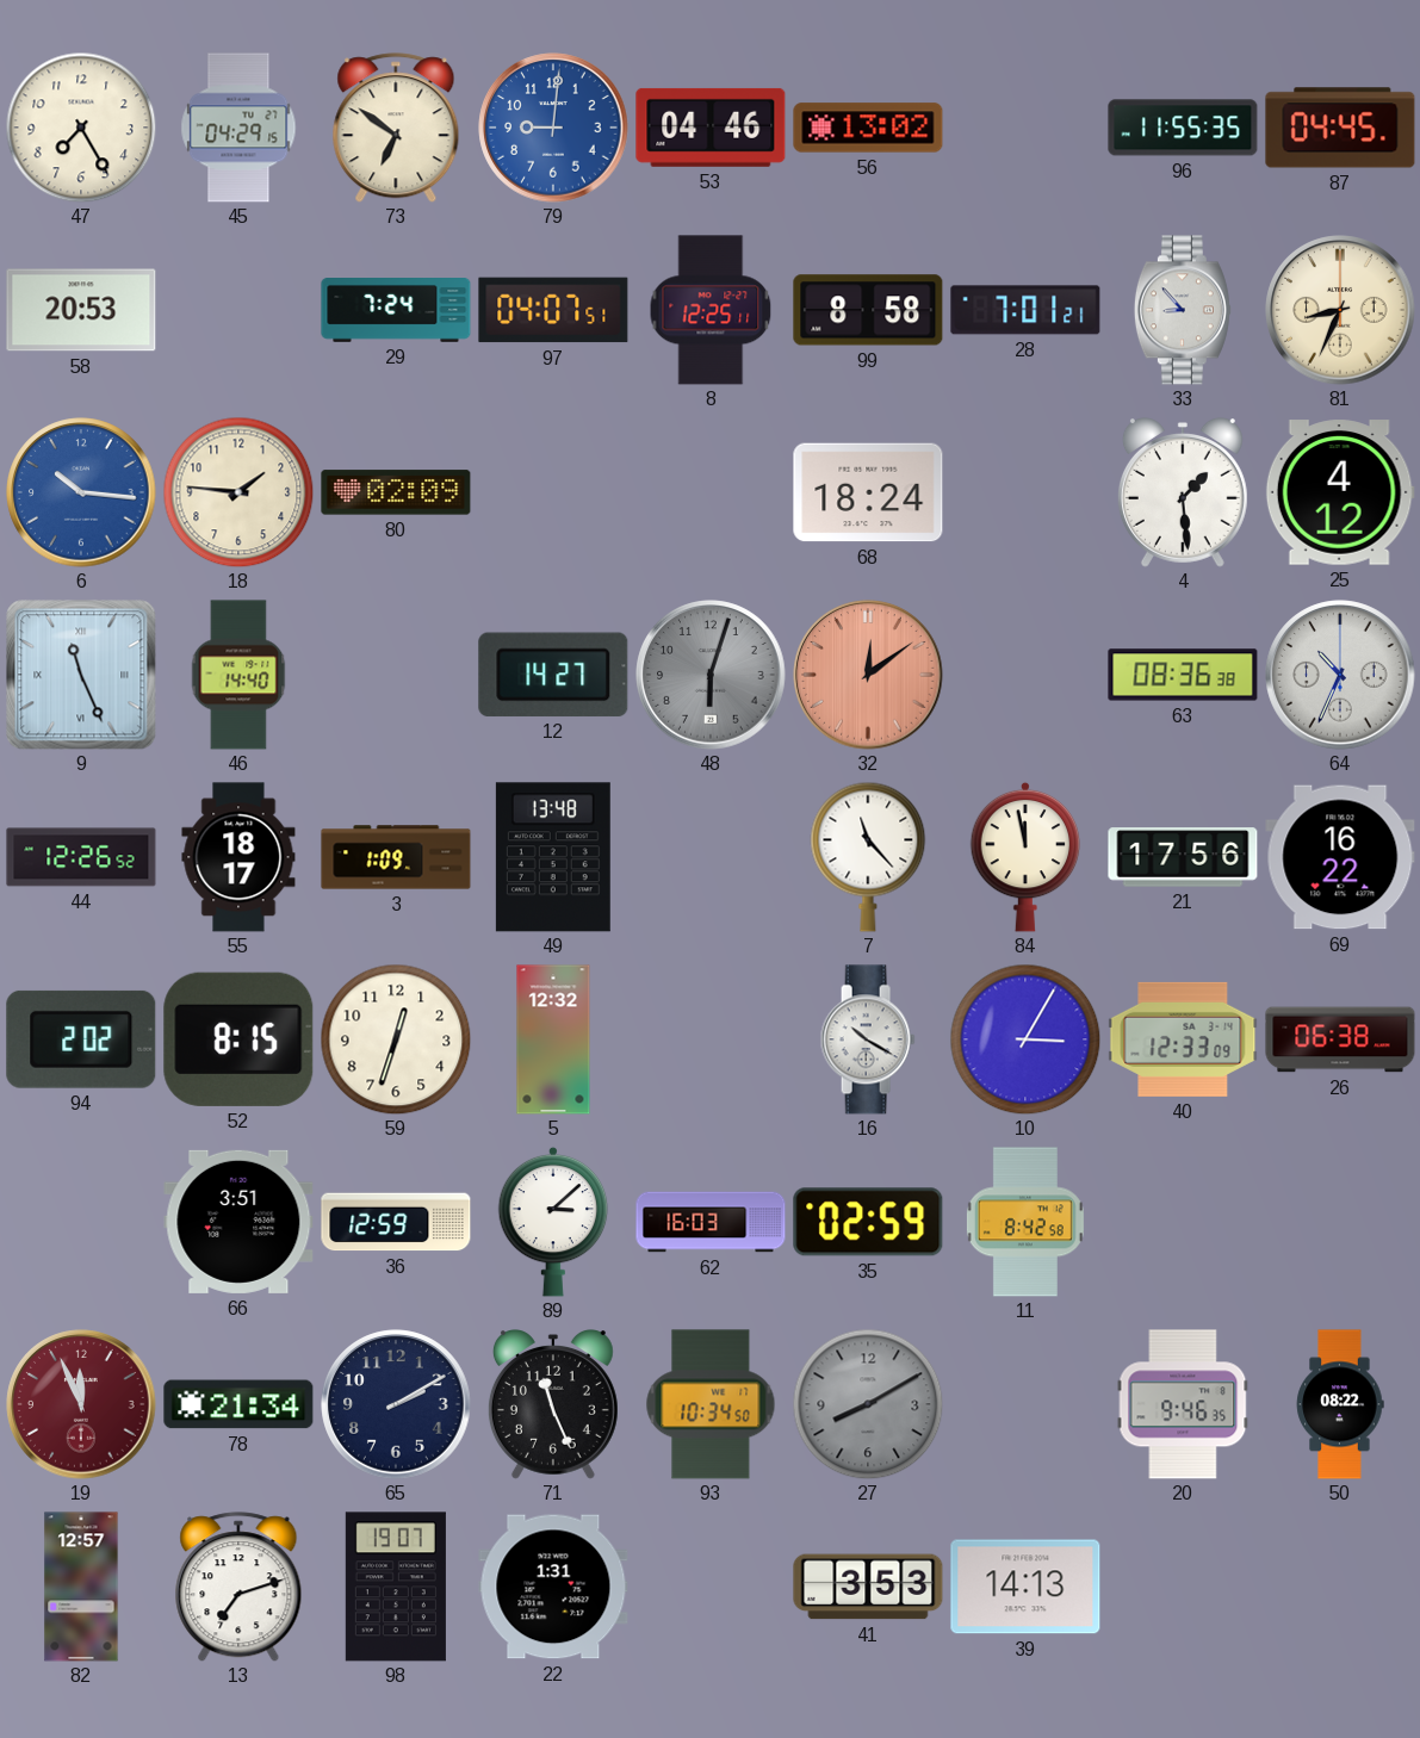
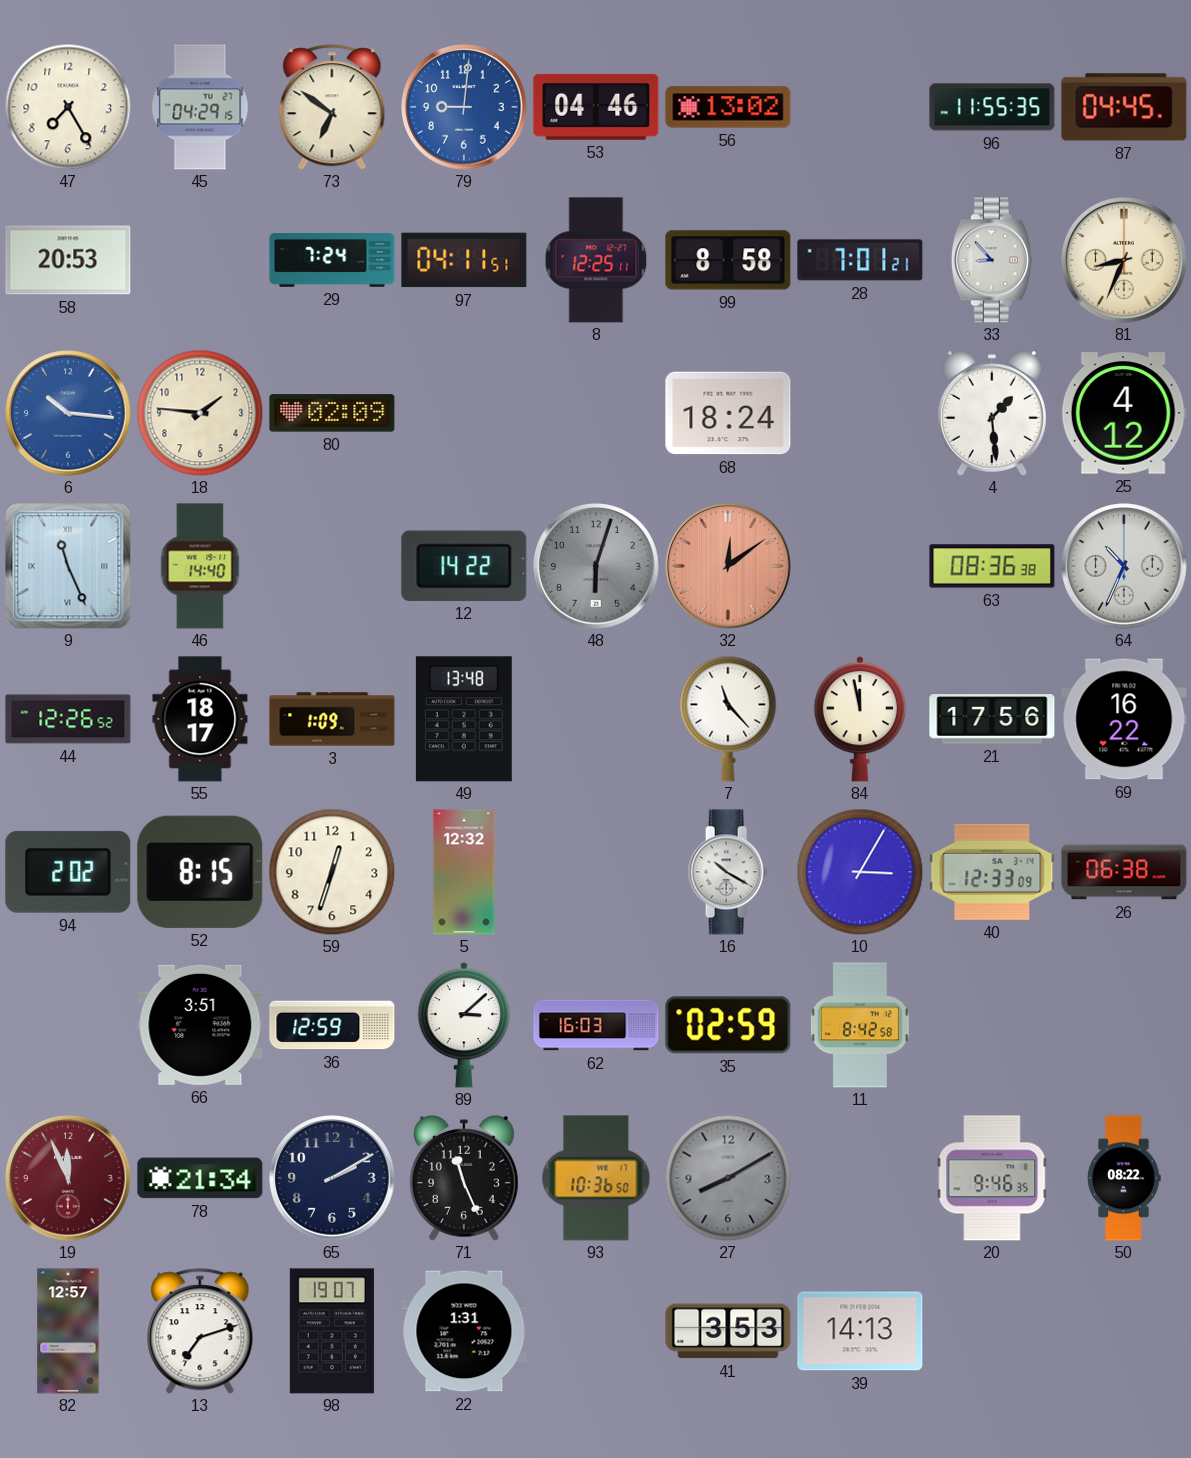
97: 04:07 -> 04:11
12: 14:27 -> 14:22
93: 10:34 -> 10:36
